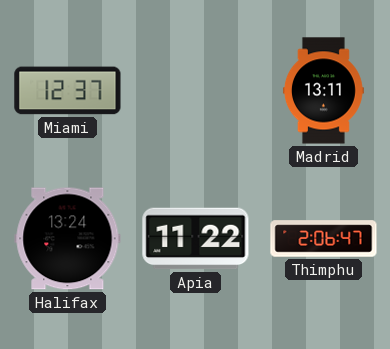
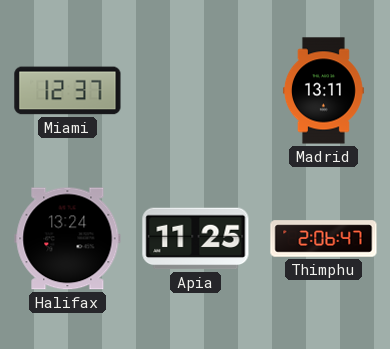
Apia: 11:22 -> 11:25
